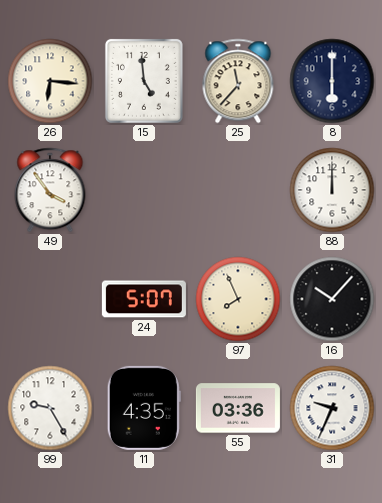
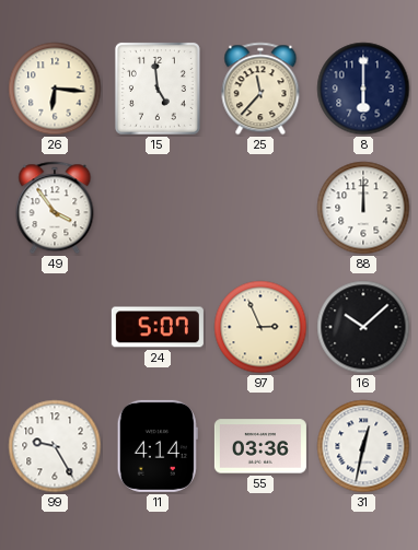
97: 7:56 -> 2:56
16: 10:07 -> 10:08
11: 4:35 -> 4:14
31: 9:34 -> 12:32
